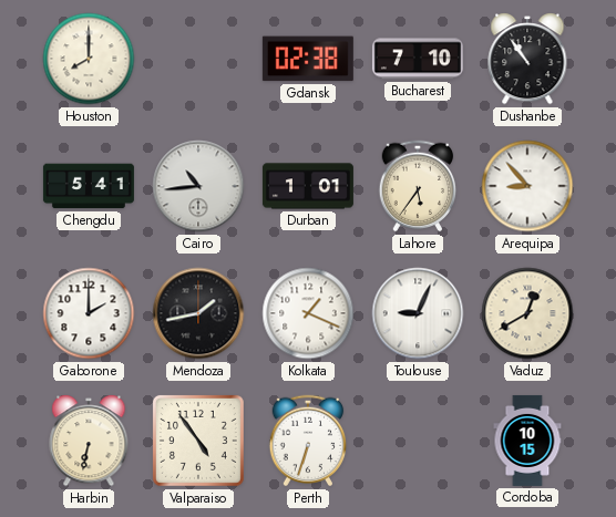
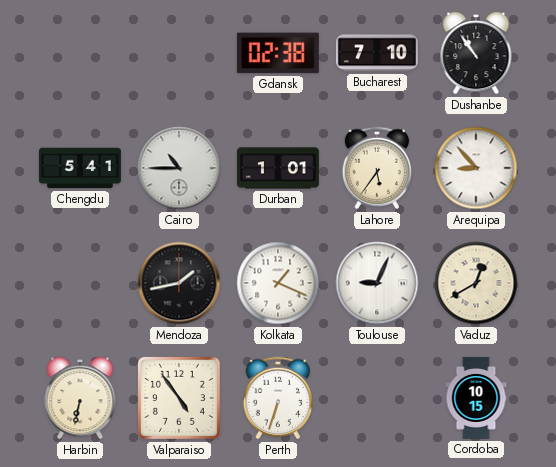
Houston: 8:00 -> none
Cairo: 10:44 -> 10:45
Gaborone: 2:00 -> none
